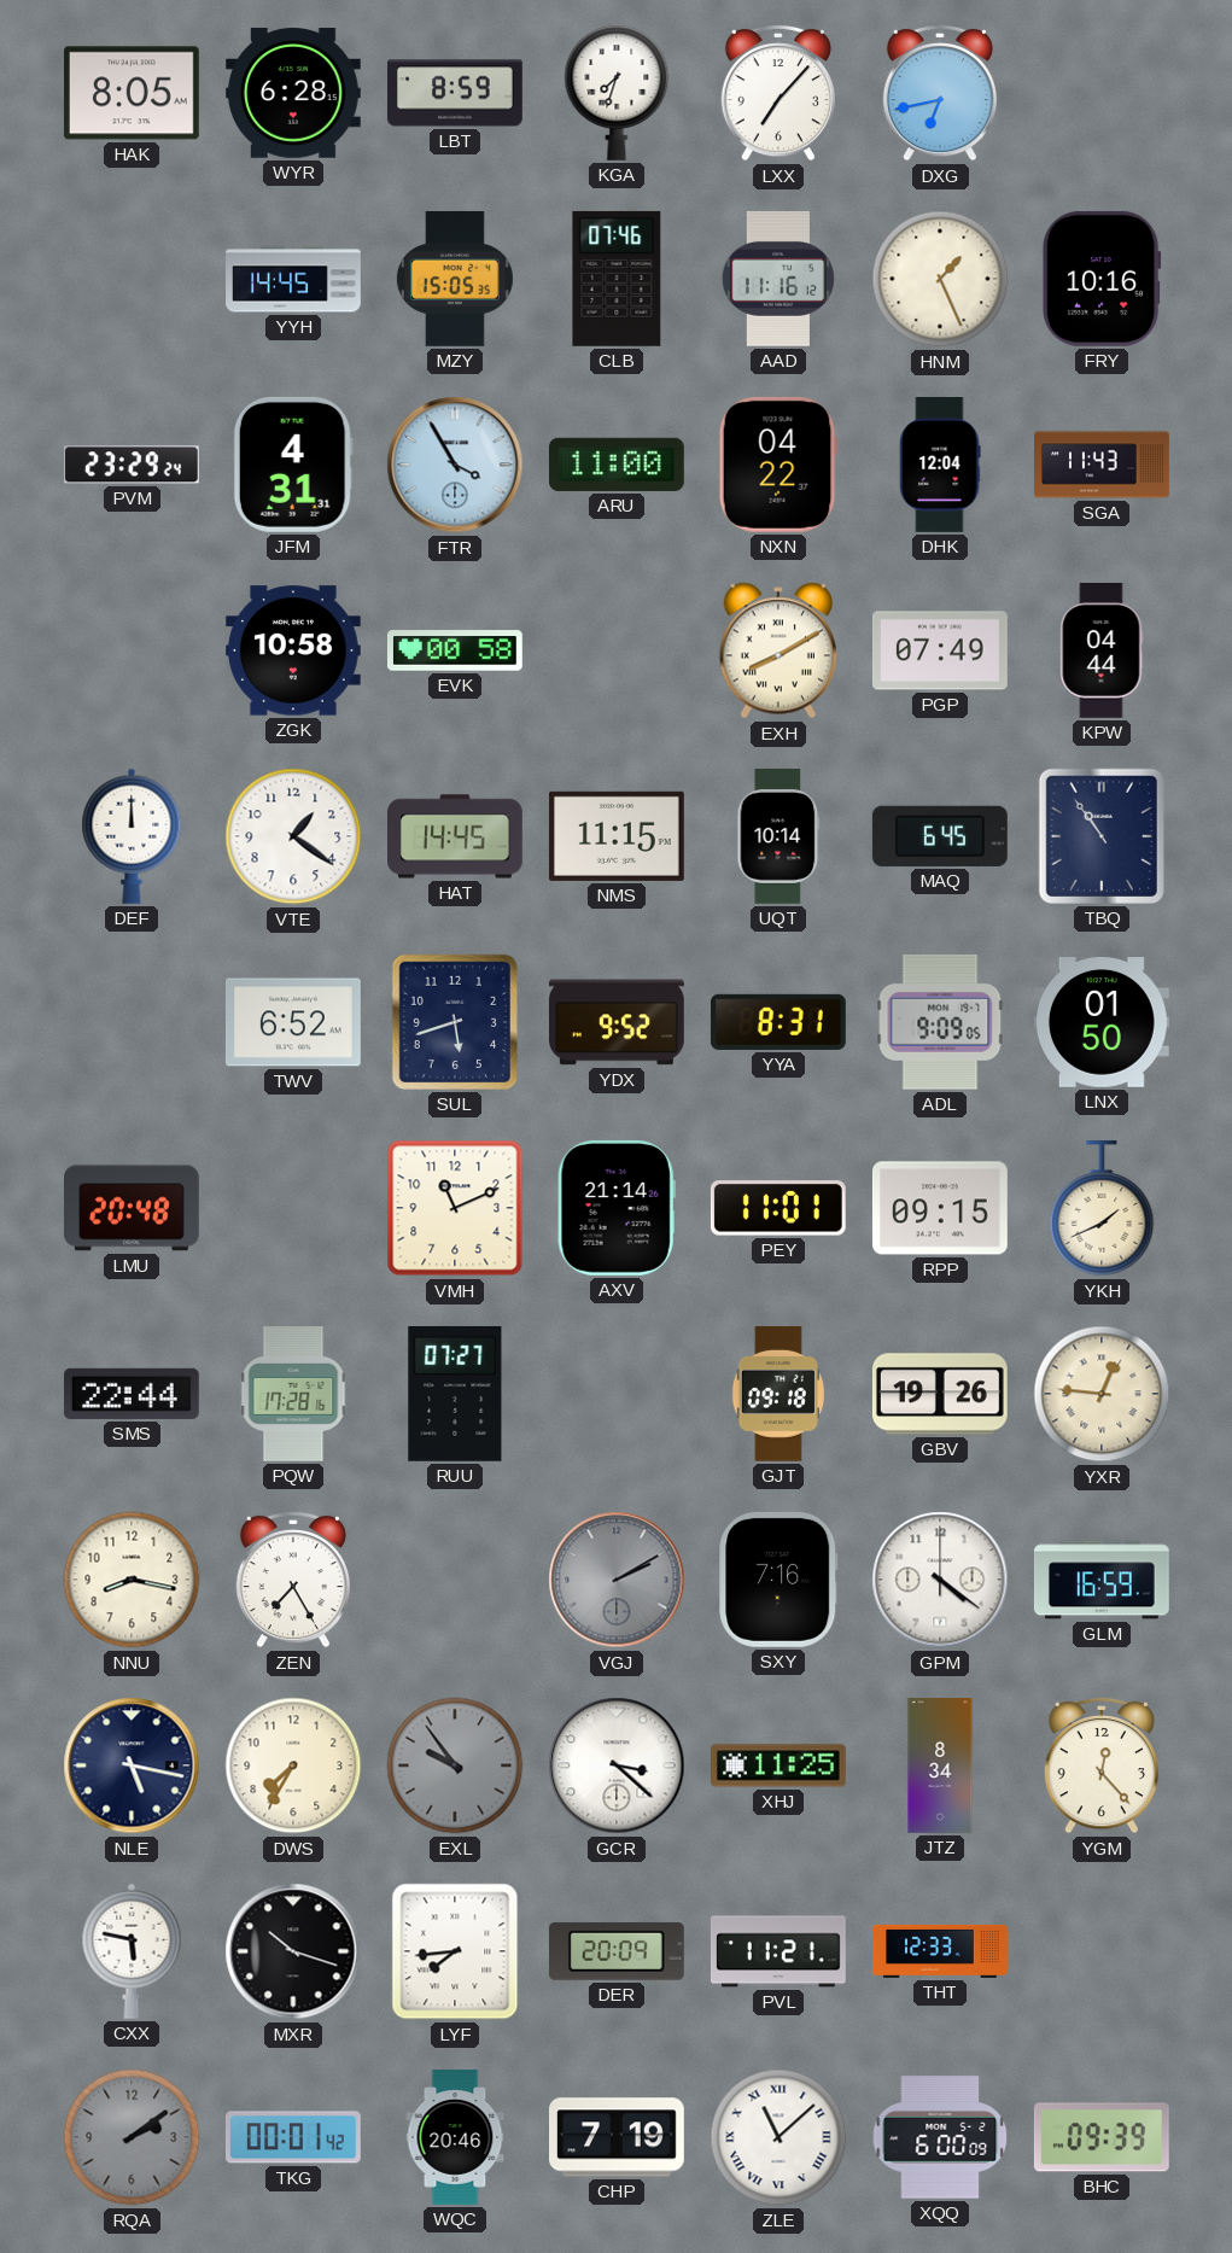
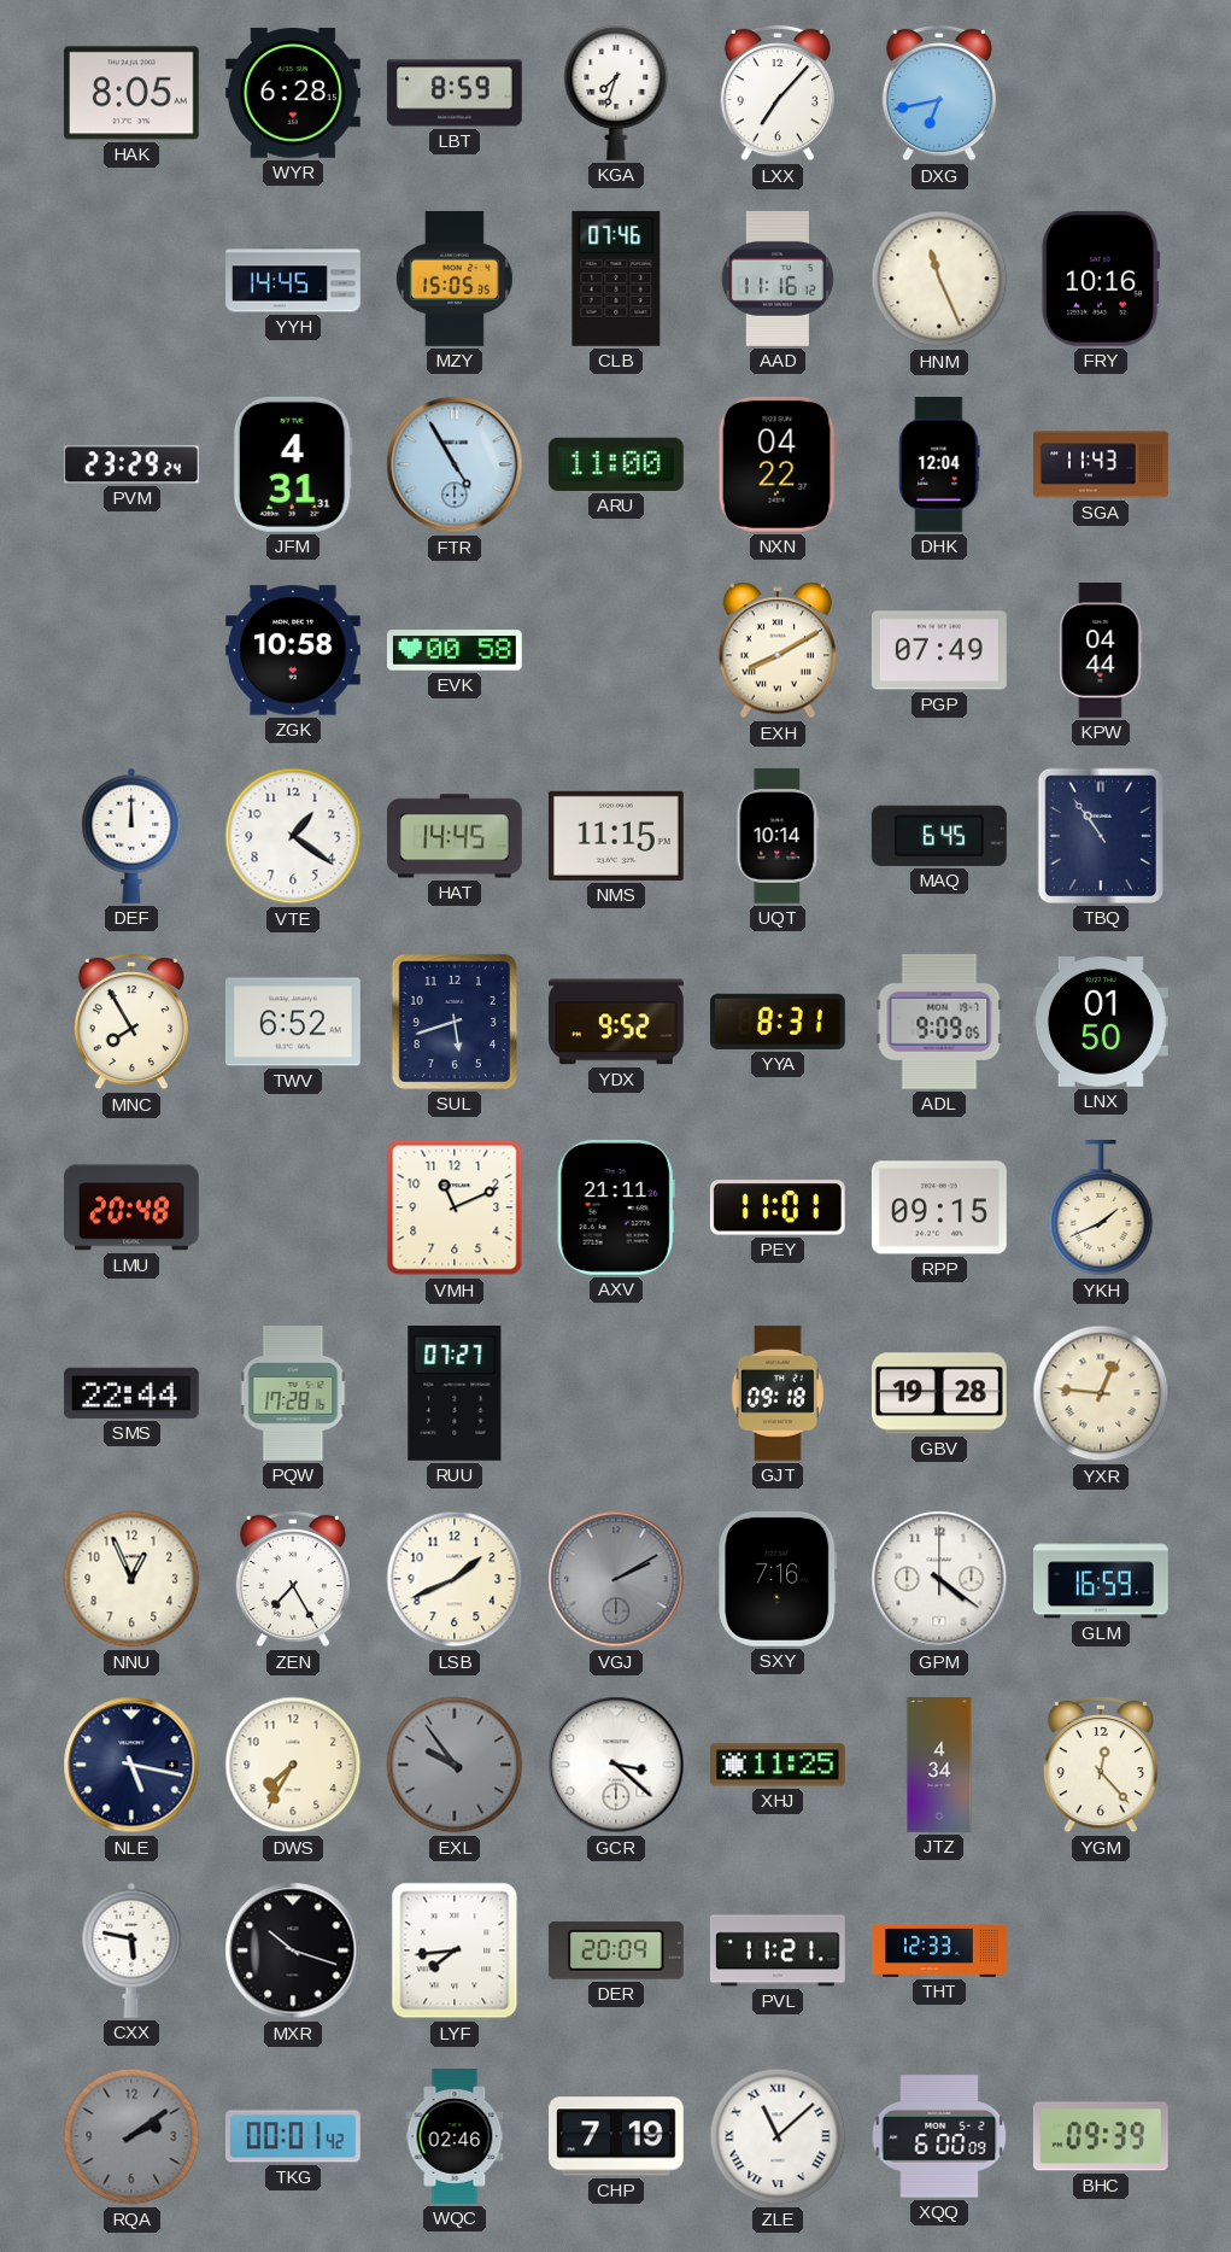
HNM: 1:26 -> 11:26
FTR: 3:55 -> 4:55
MNC: none -> 7:55
AXV: 21:14 -> 21:11
GBV: 19:26 -> 19:28
NNU: 8:17 -> 12:56
LSB: none -> 1:41
JTZ: 8:34 -> 4:34
WQC: 20:46 -> 02:46
